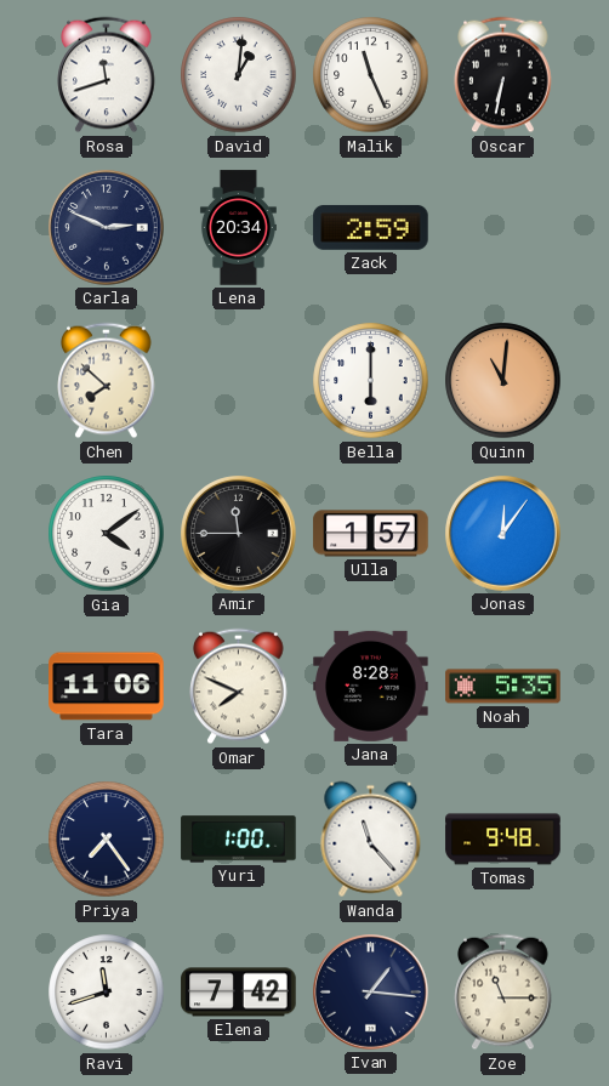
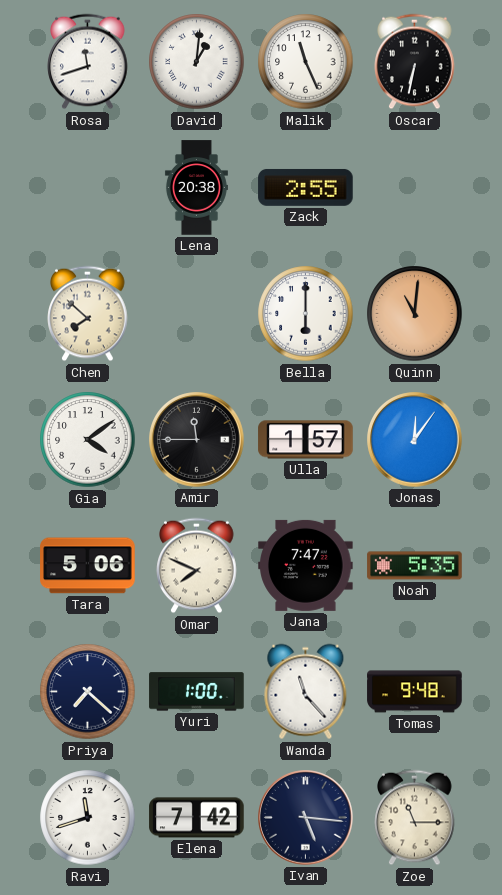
Carla: 2:49 -> none
Lena: 20:34 -> 20:38
Zack: 2:59 -> 2:55
Tara: 11:06 -> 5:06
Jana: 8:28 -> 7:47
Priya: 7:24 -> 7:22
Ivan: 1:16 -> 5:16
